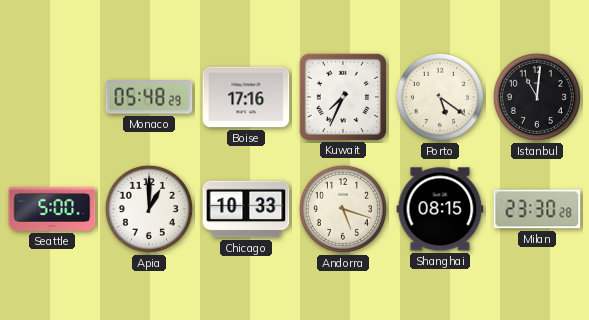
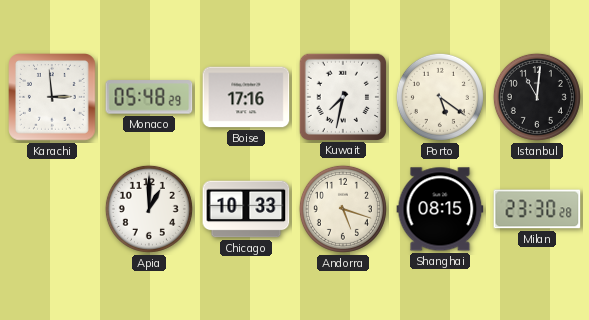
Karachi: none -> 2:59
Kuwait: 7:34 -> 7:32
Seattle: 5:00 -> none
